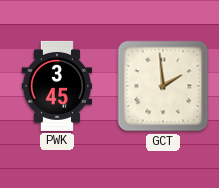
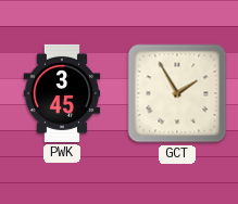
GCT: 1:59 -> 1:55
